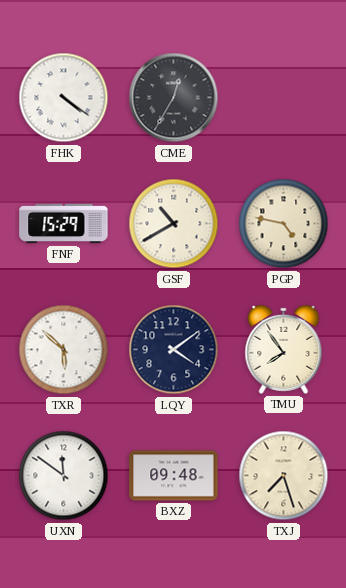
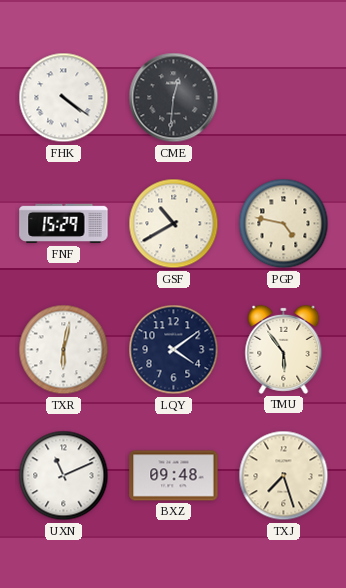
CME: 12:35 -> 12:31
TXR: 5:52 -> 6:02
TMU: 7:54 -> 5:54
UXN: 11:51 -> 11:11
